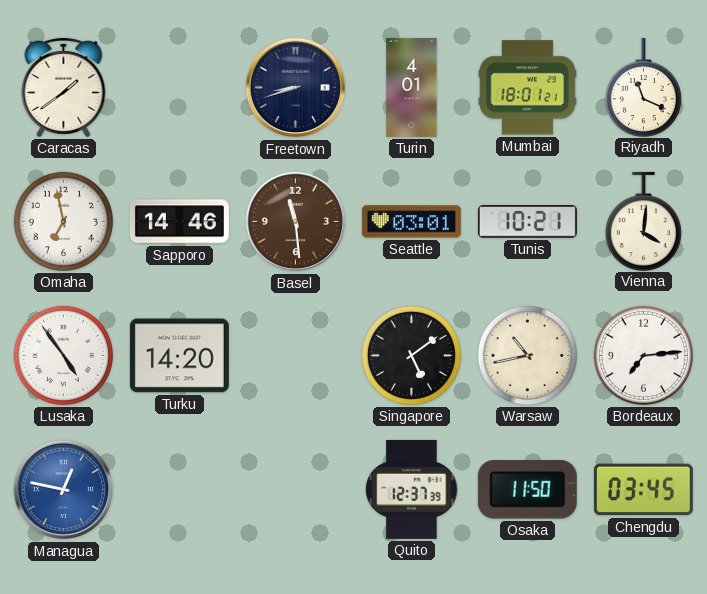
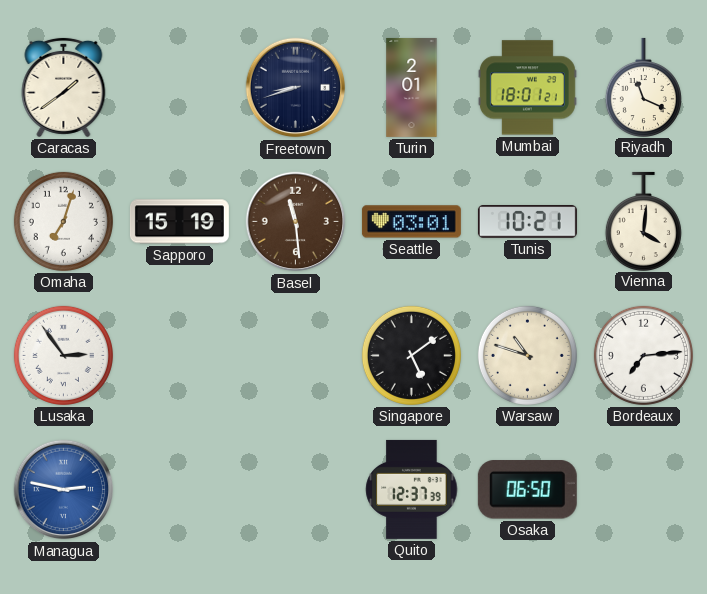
Turin: 4:01 -> 2:01
Omaha: 6:58 -> 7:03
Sapporo: 14:46 -> 15:19
Lusaka: 4:54 -> 2:54
Turku: 14:20 -> none
Warsaw: 10:43 -> 10:48
Managua: 12:47 -> 2:47
Osaka: 11:50 -> 06:50
Chengdu: 03:45 -> none
